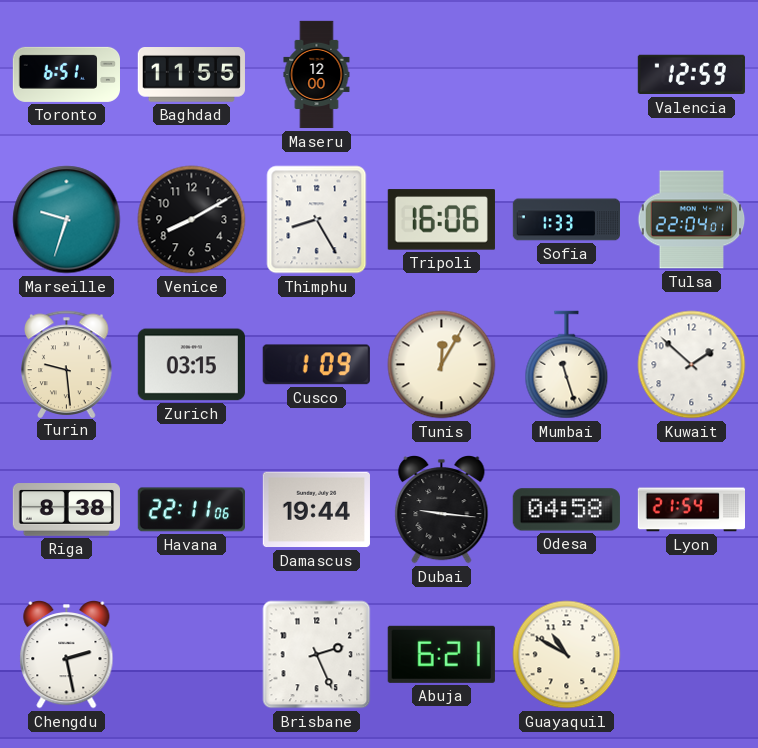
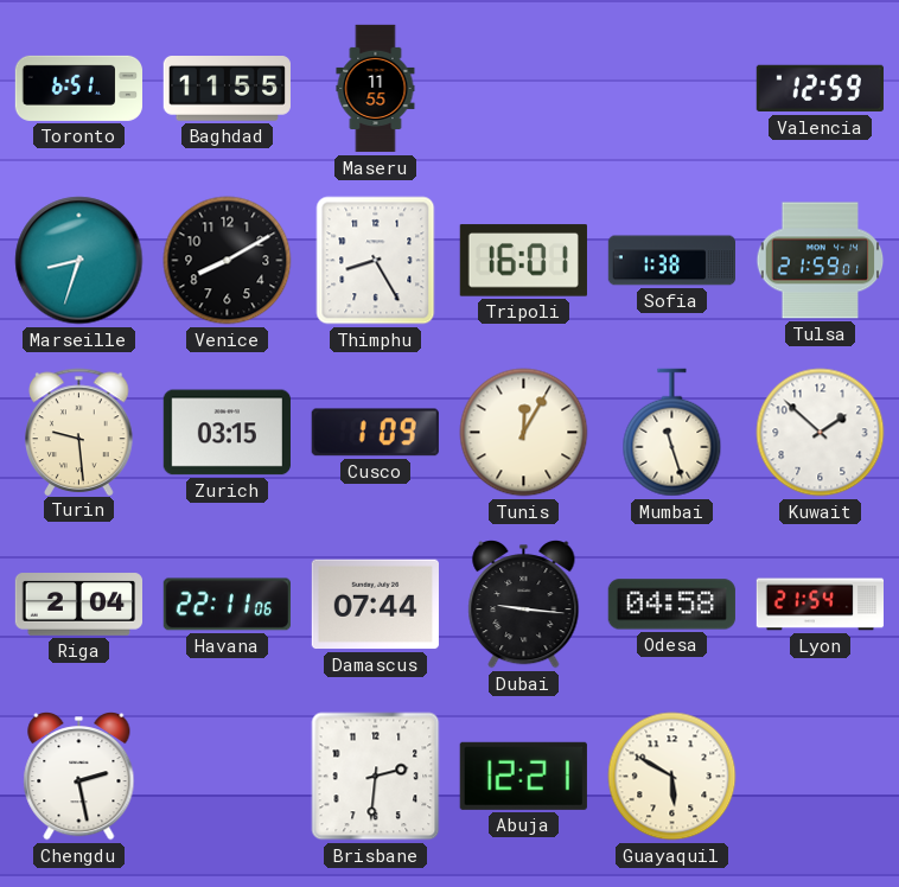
Maseru: 12:00 -> 11:55
Marseille: 9:33 -> 8:33
Tripoli: 16:06 -> 16:01
Sofia: 1:33 -> 1:38
Tulsa: 22:04 -> 21:59
Riga: 8:38 -> 2:04
Damascus: 19:44 -> 07:44
Brisbane: 2:26 -> 2:31
Abuja: 6:21 -> 12:21
Guayaquil: 10:50 -> 5:50
